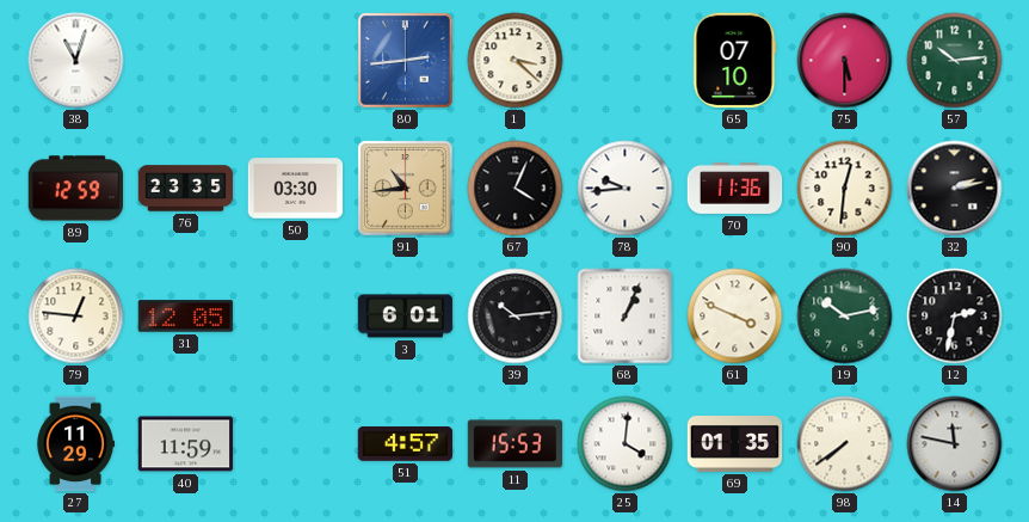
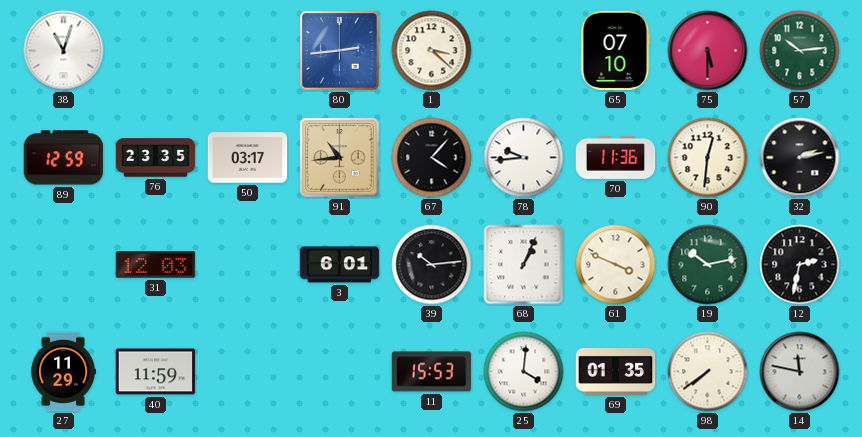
50: 03:30 -> 03:17
67: 4:04 -> 4:07
79: 12:46 -> none
31: 12:05 -> 12:03
51: 4:57 -> none
